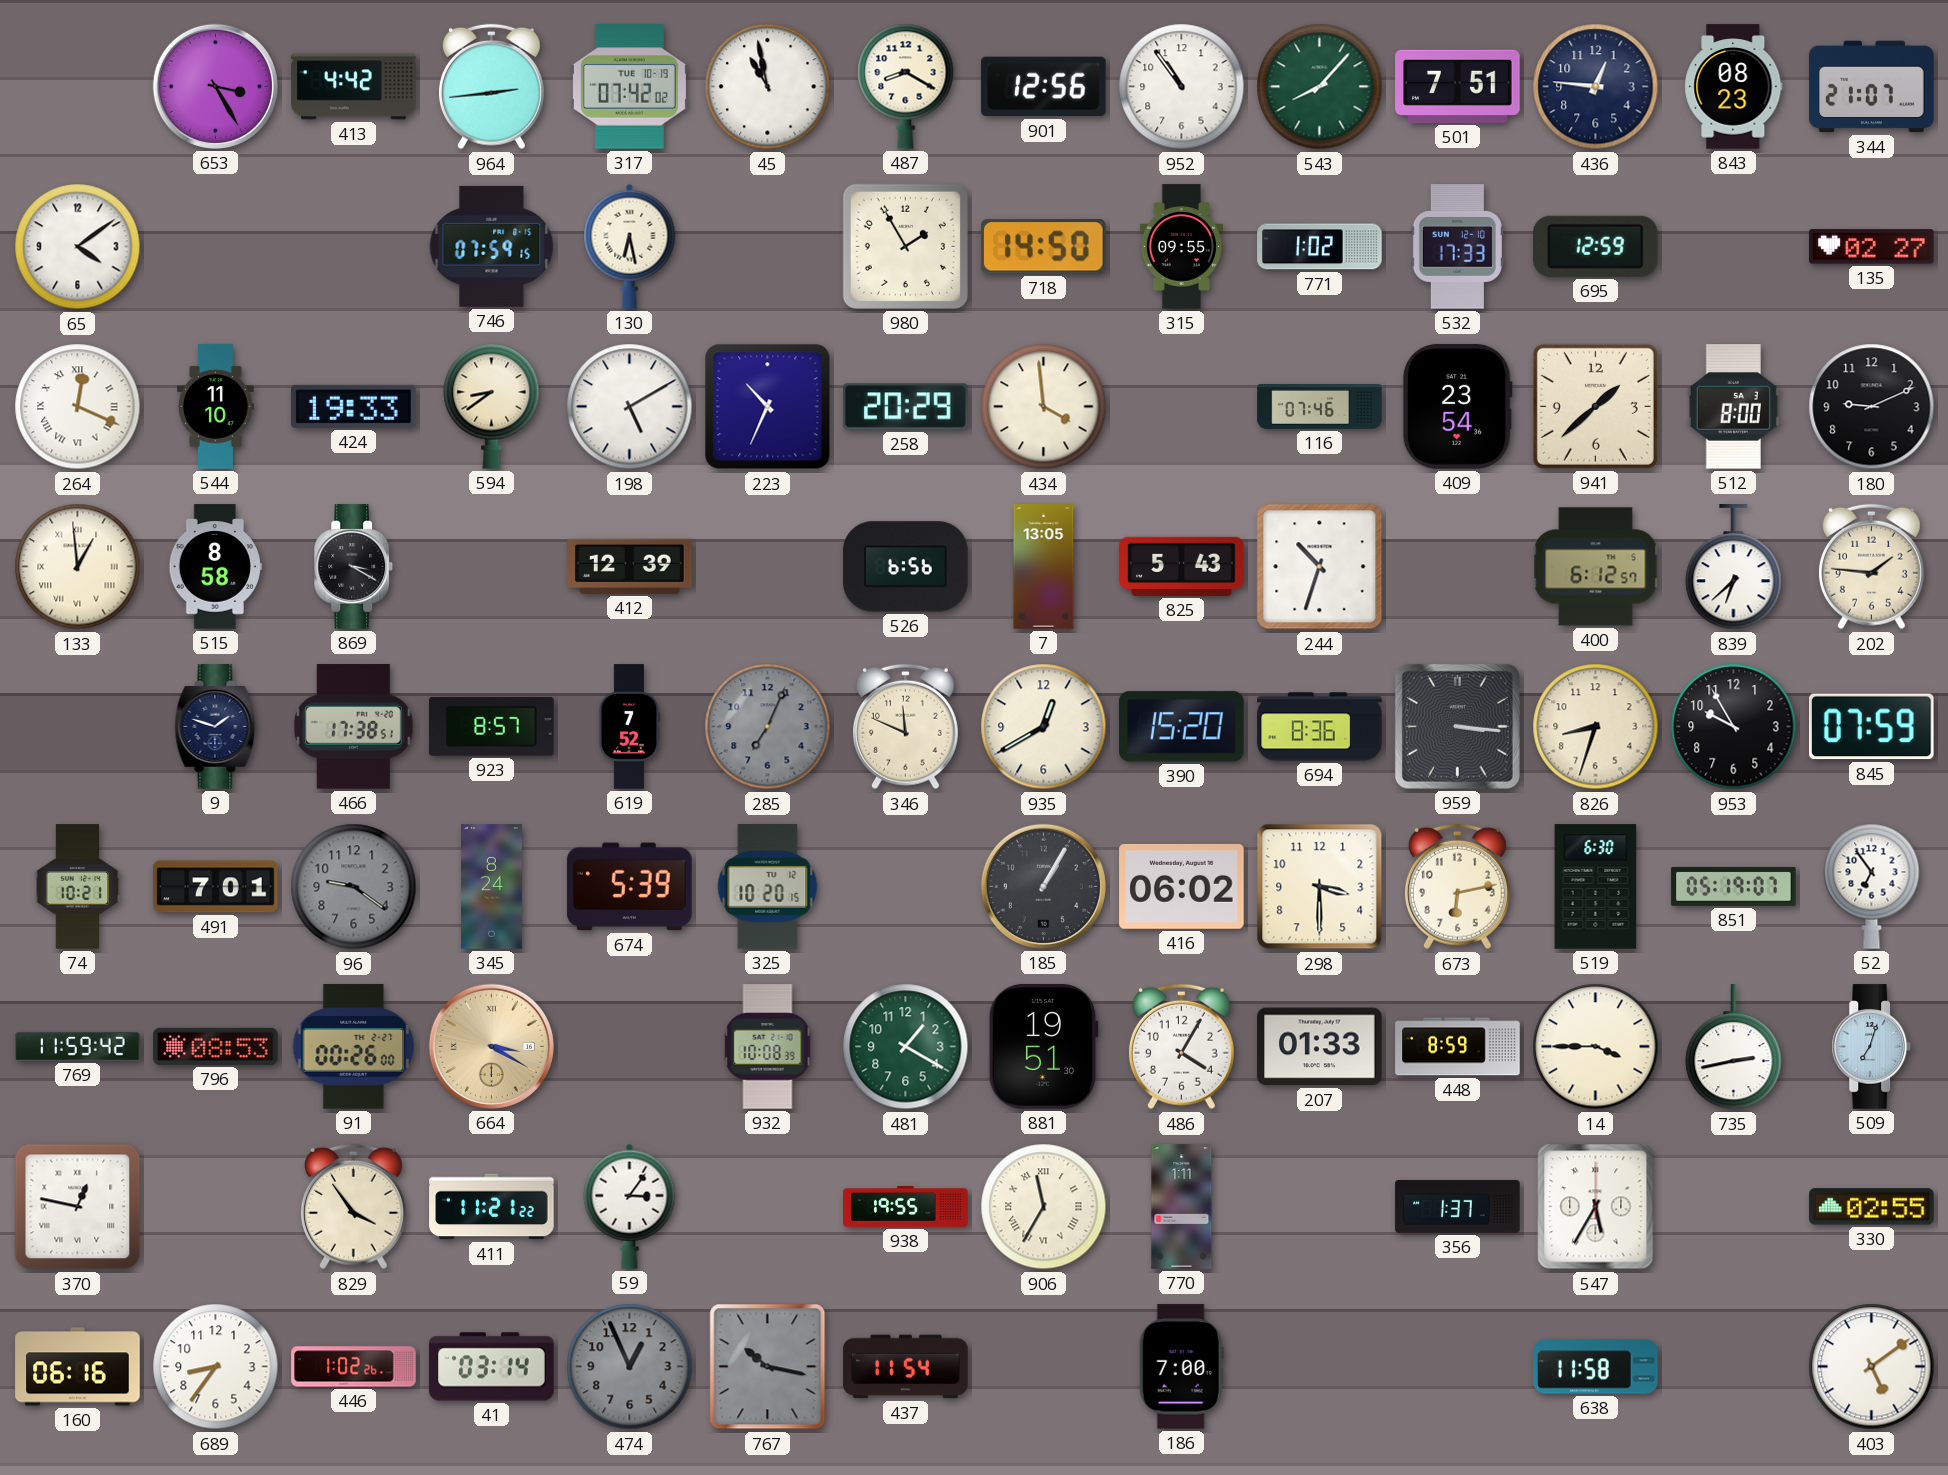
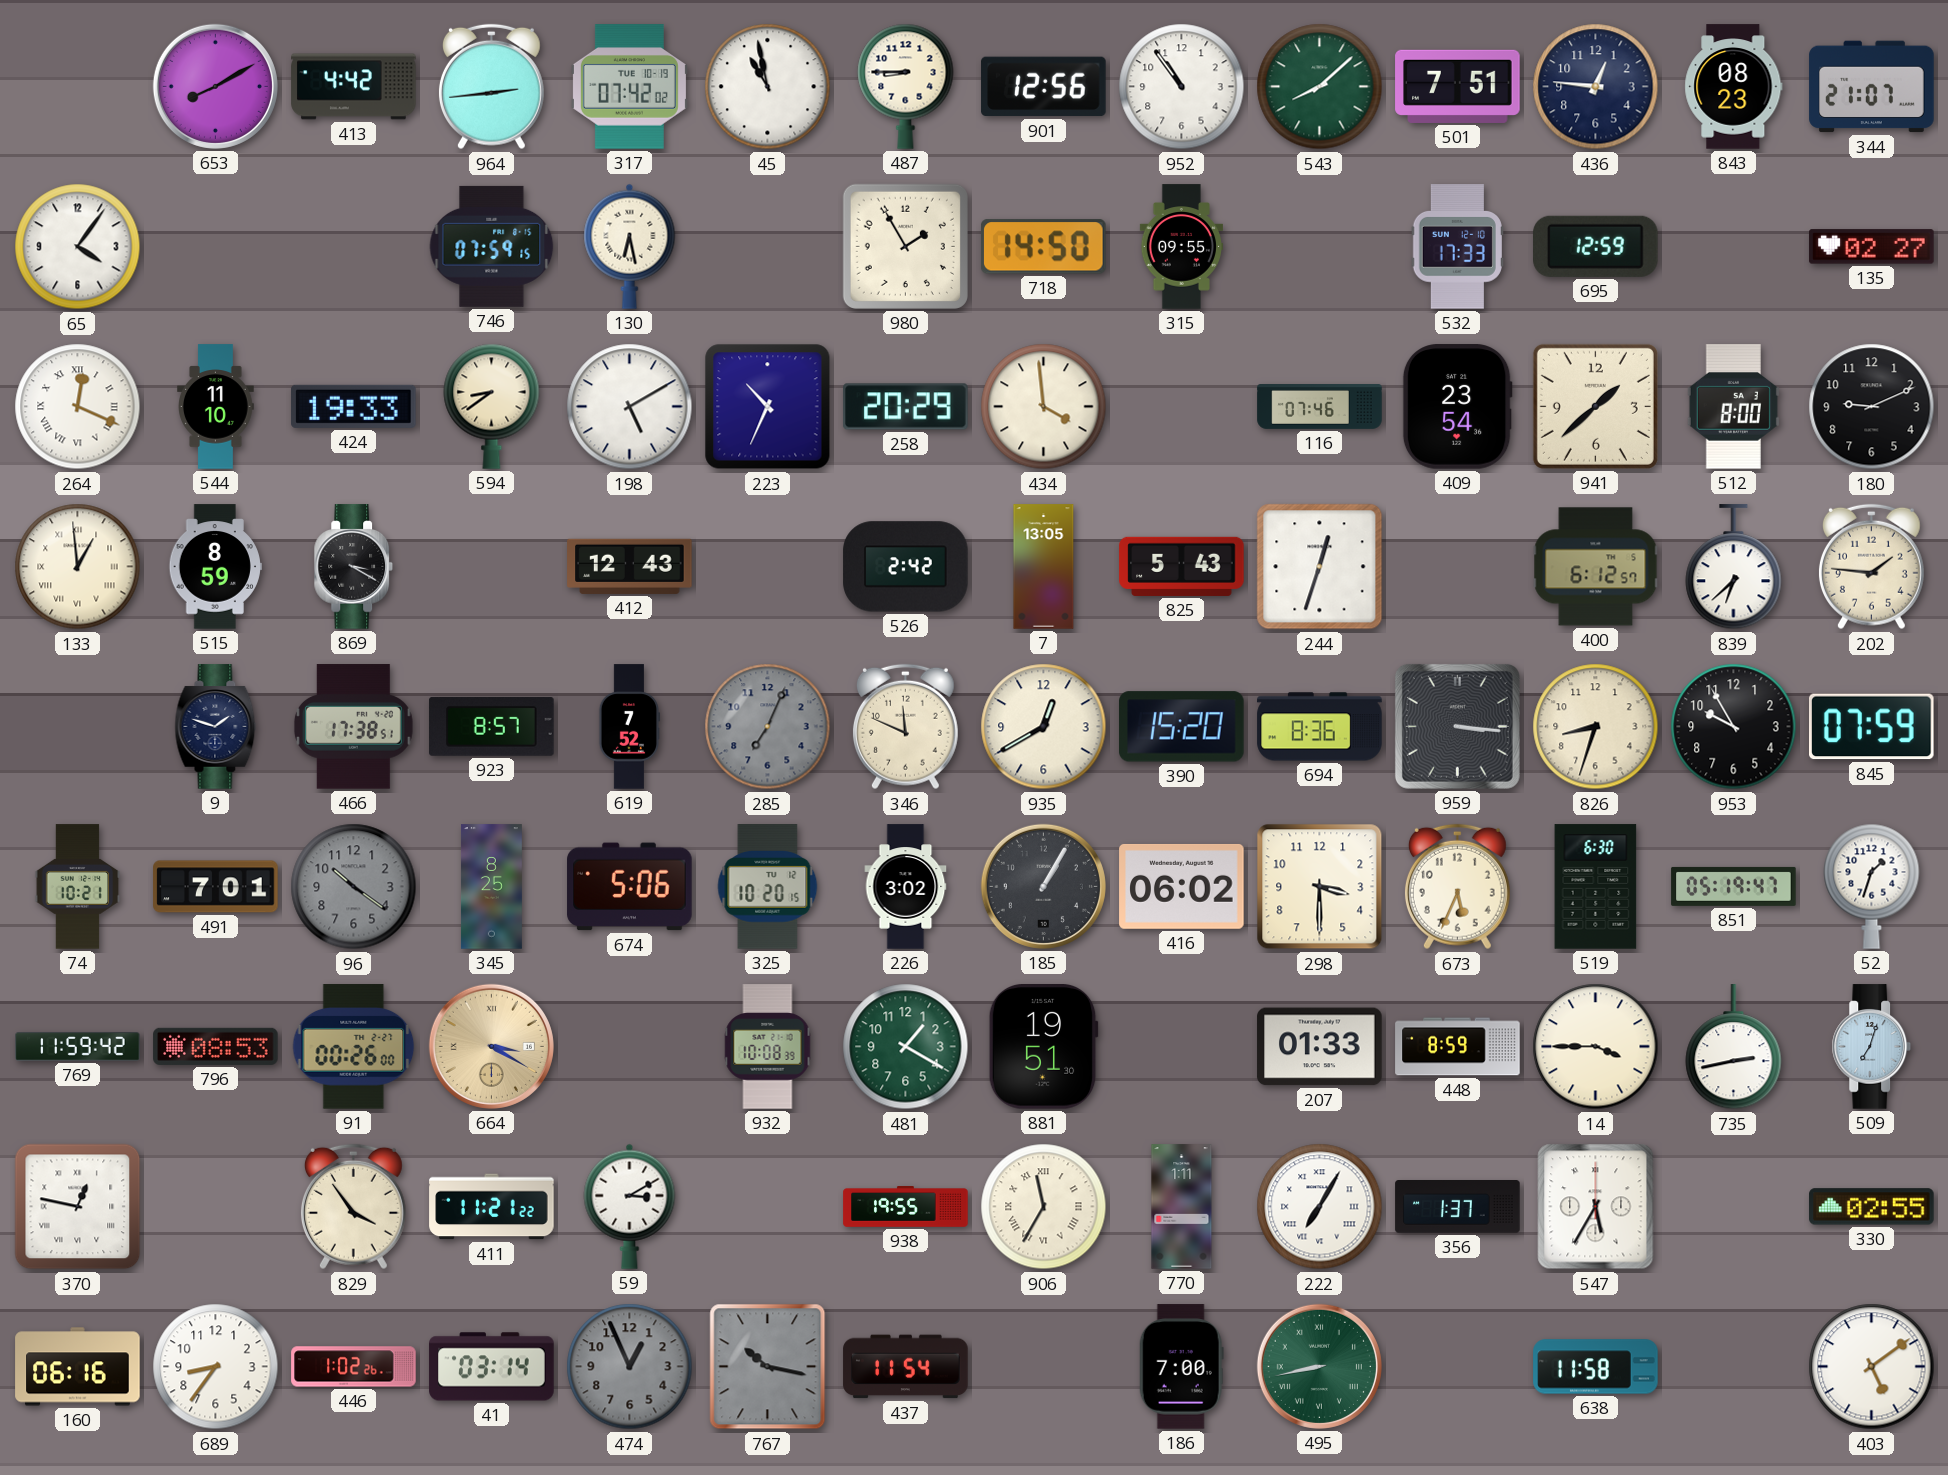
653: 3:25 -> 8:10
487: 8:20 -> 8:45
543: 8:07 -> 8:08
65: 4:09 -> 4:06
771: 1:02 -> none
515: 8:58 -> 8:59
412: 12:39 -> 12:43
526: 6:56 -> 2:42
244: 10:33 -> 12:33
96: 9:21 -> 10:21
345: 8:24 -> 8:25
674: 5:39 -> 5:06
226: none -> 3:02
673: 6:13 -> 5:34
851: 05:19:07 -> 05:19:47
52: 6:54 -> 1:33
486: 4:05 -> none
59: 3:06 -> 3:10
222: none -> 7:05
495: none -> 8:43
